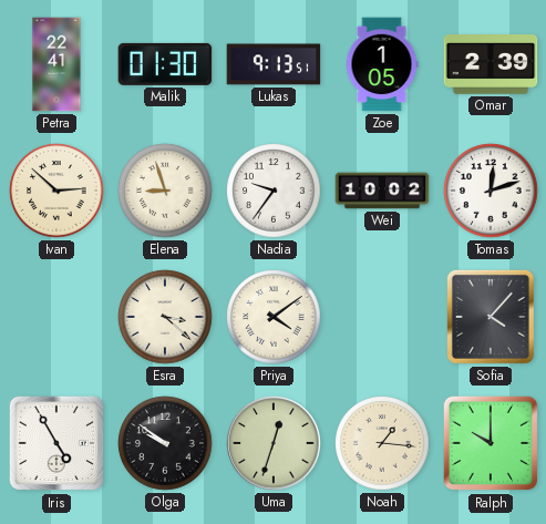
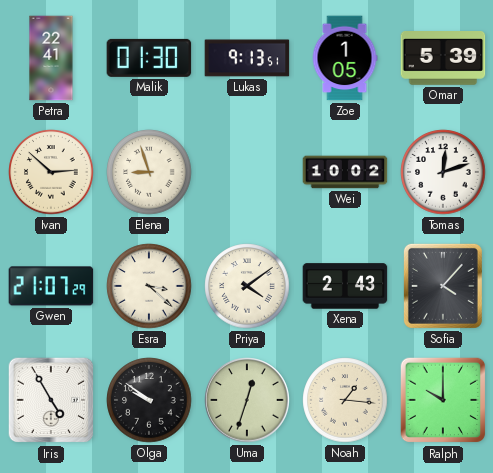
Omar: 2:39 -> 5:39
Nadia: 9:36 -> none
Gwen: none -> 21:07
Xena: none -> 2:43
